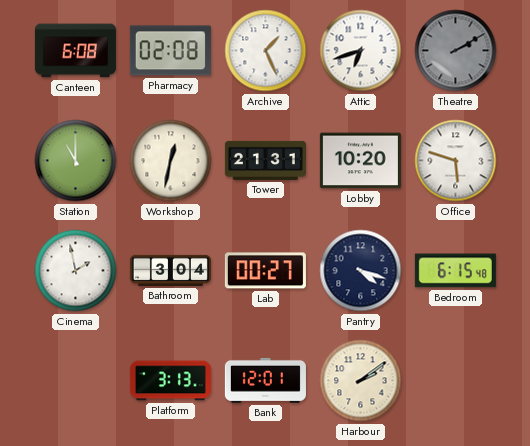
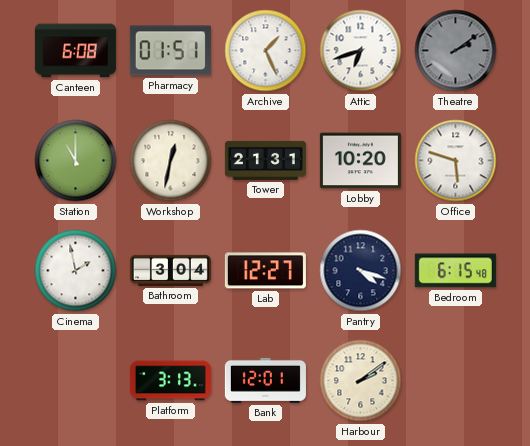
Pharmacy: 02:08 -> 01:51
Theatre: 2:10 -> 2:09
Lab: 00:27 -> 12:27
